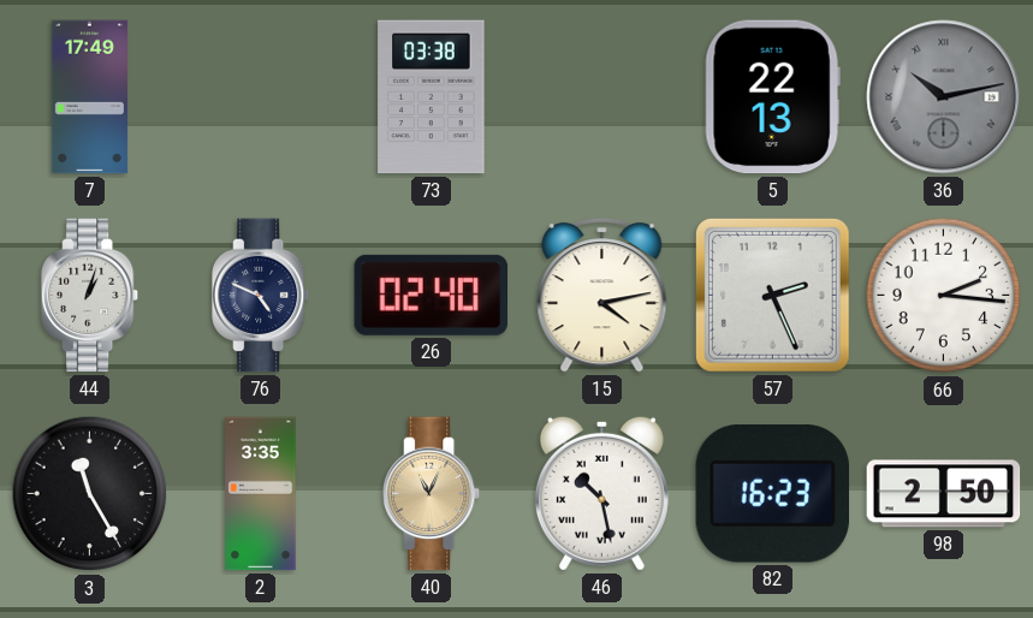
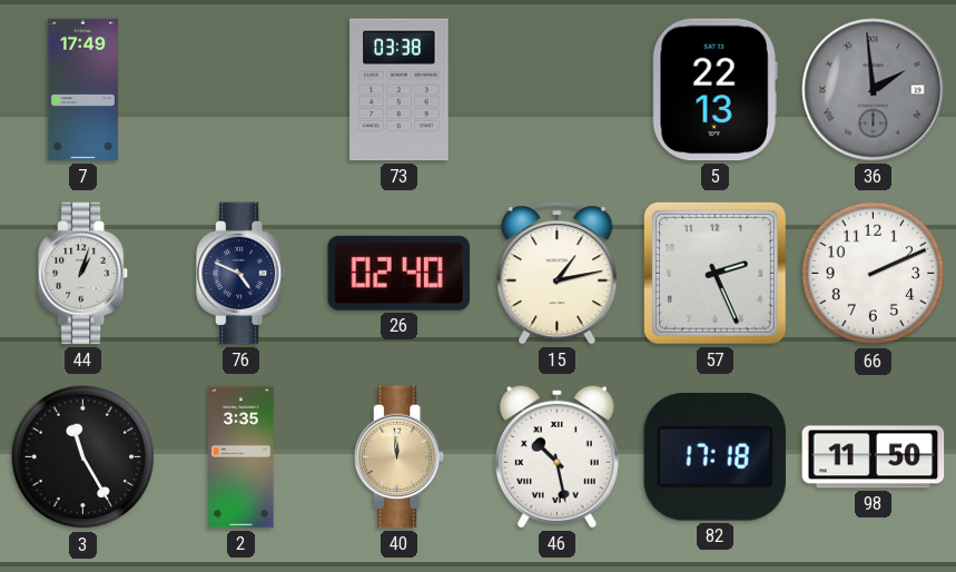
36: 10:13 -> 1:59
15: 4:13 -> 1:13
66: 2:16 -> 2:11
40: 11:04 -> 11:59
82: 16:23 -> 17:18
98: 2:50 -> 11:50
